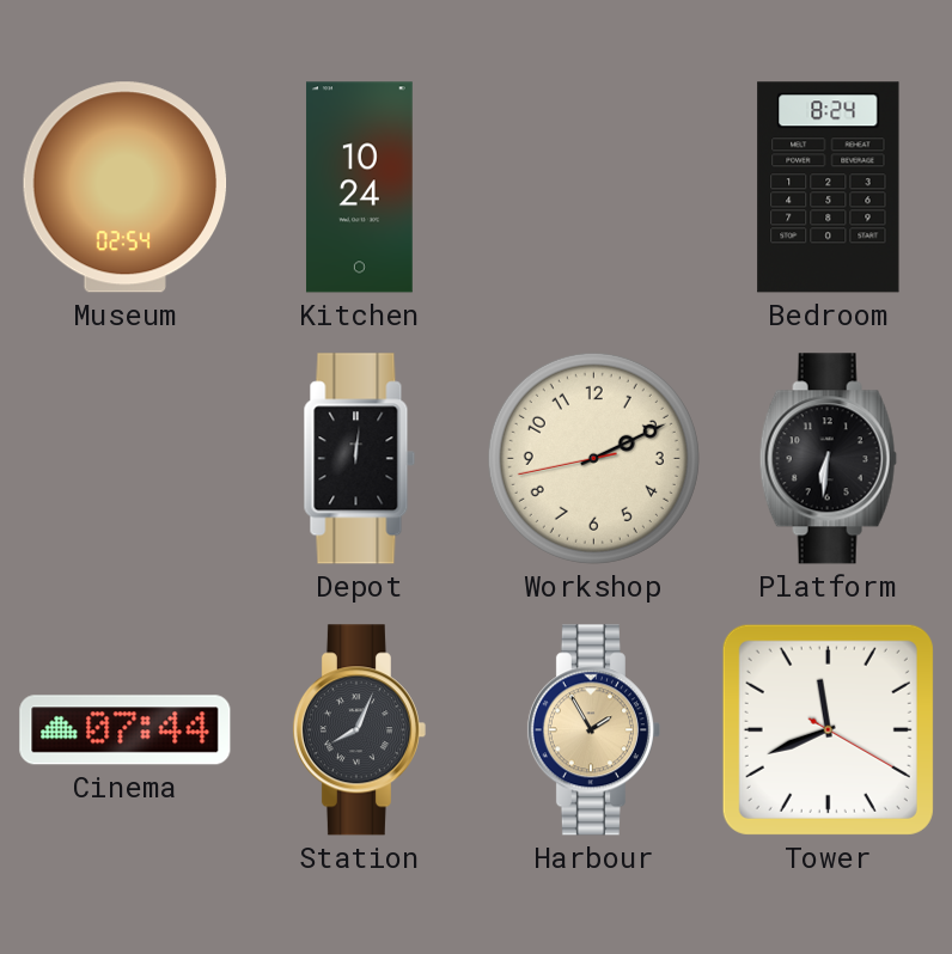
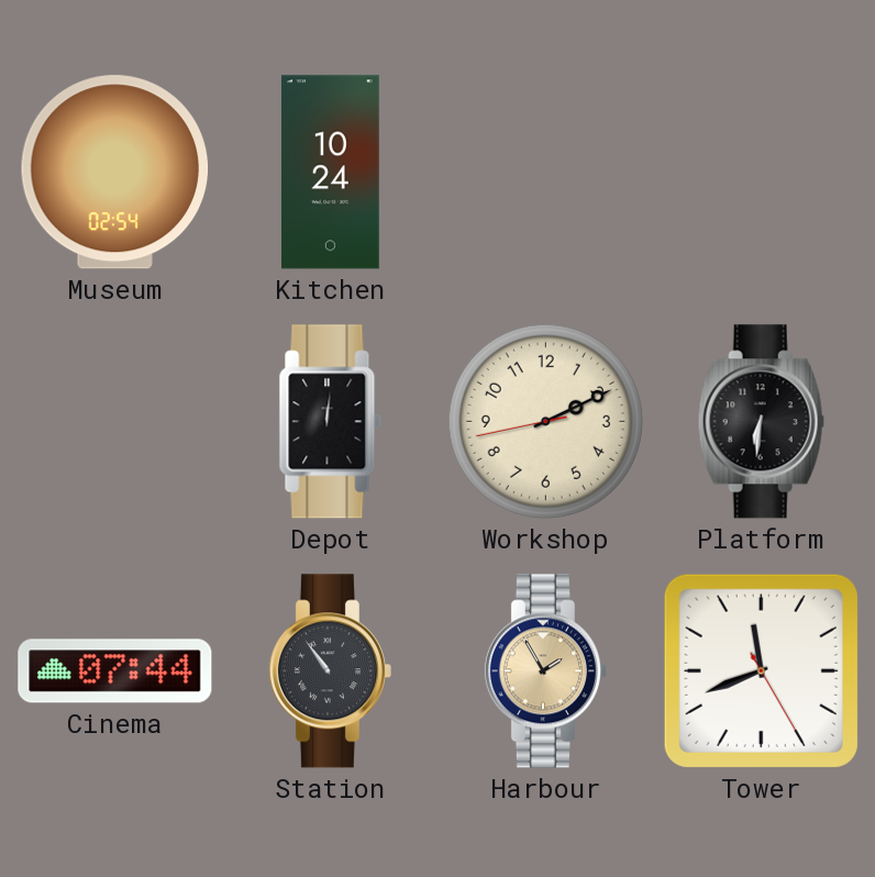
Bedroom: 8:24 -> none
Station: 8:04 -> 10:54
Tower: 11:41:20 -> 11:41:25
